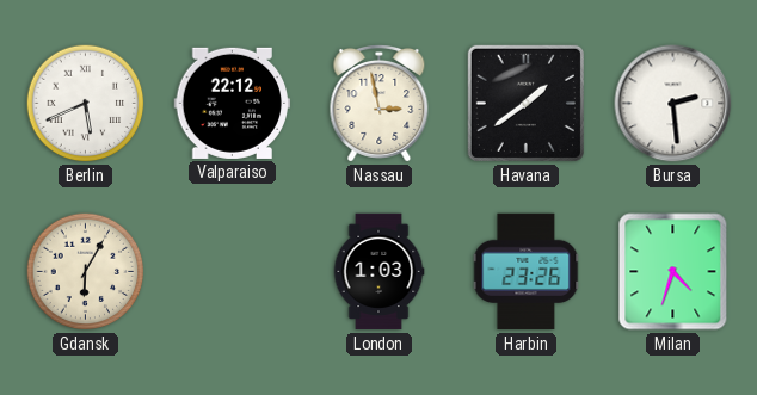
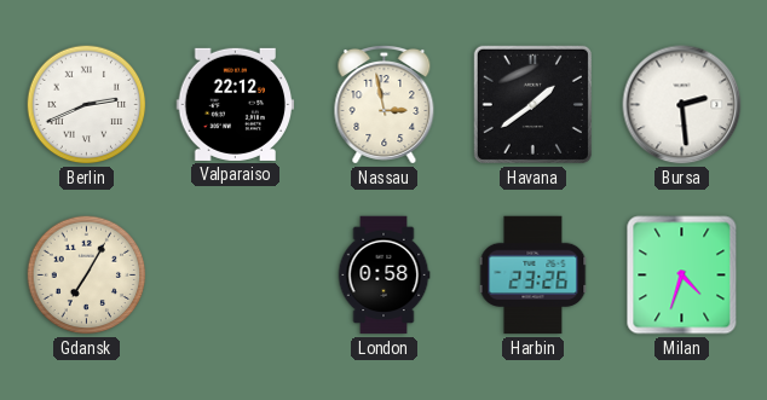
Berlin: 5:41 -> 2:41
Gdansk: 6:05 -> 7:05
London: 1:03 -> 0:58
